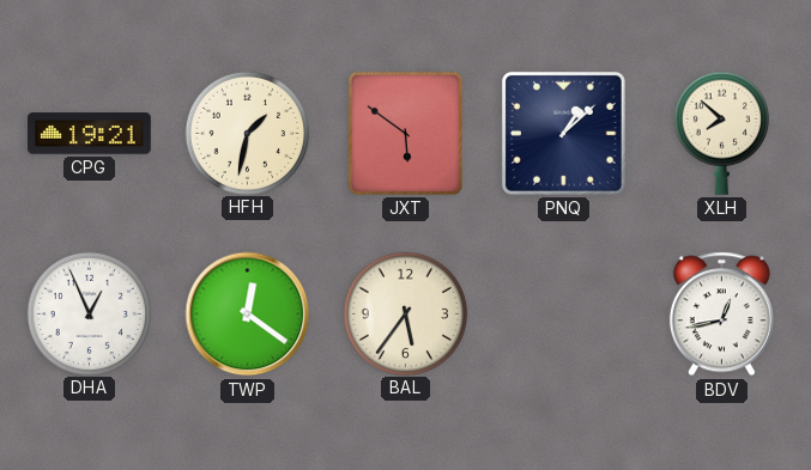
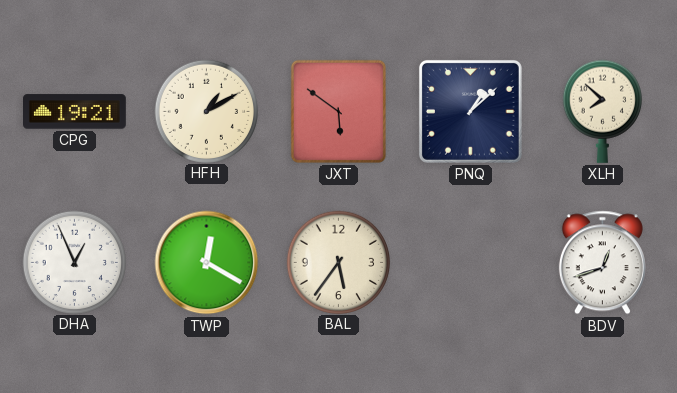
HFH: 1:32 -> 1:10
TWP: 12:21 -> 12:20
BDV: 12:43 -> 12:42
